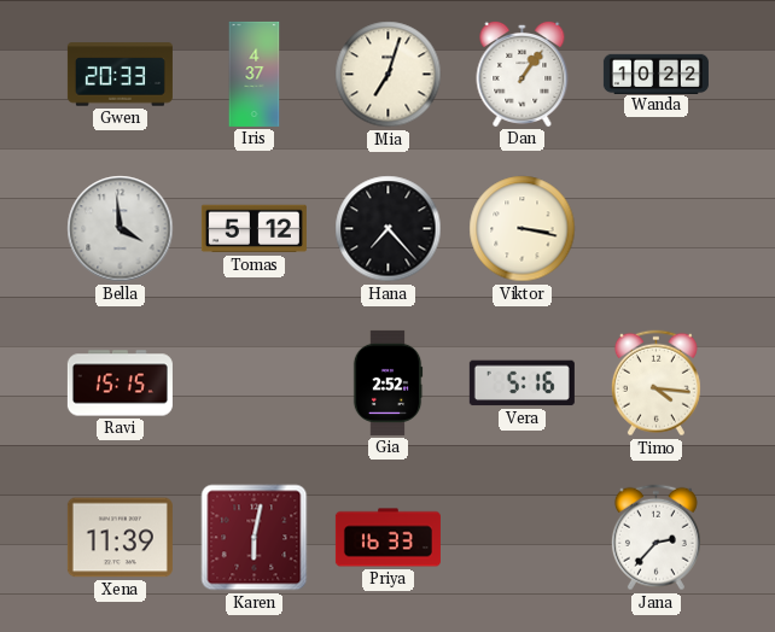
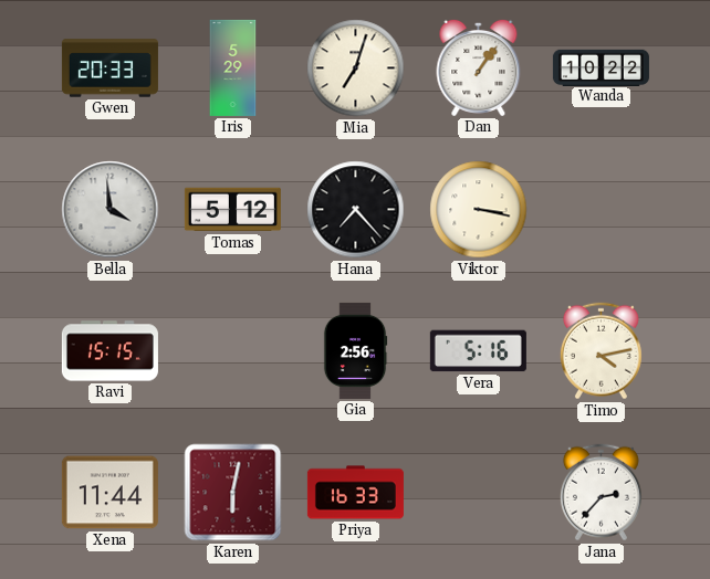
Iris: 4:37 -> 5:29
Gia: 2:52 -> 2:56
Timo: 4:16 -> 4:13
Xena: 11:39 -> 11:44
